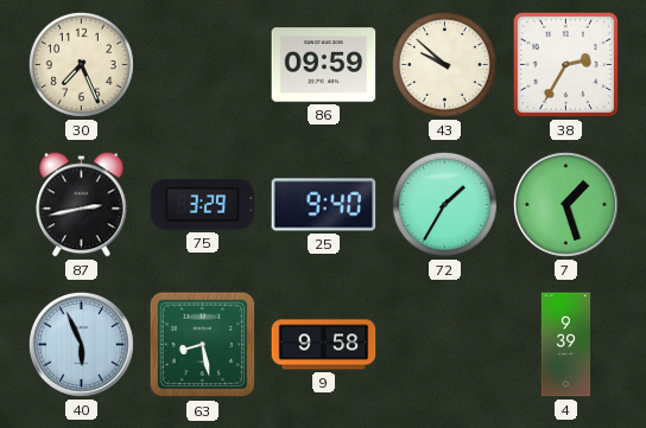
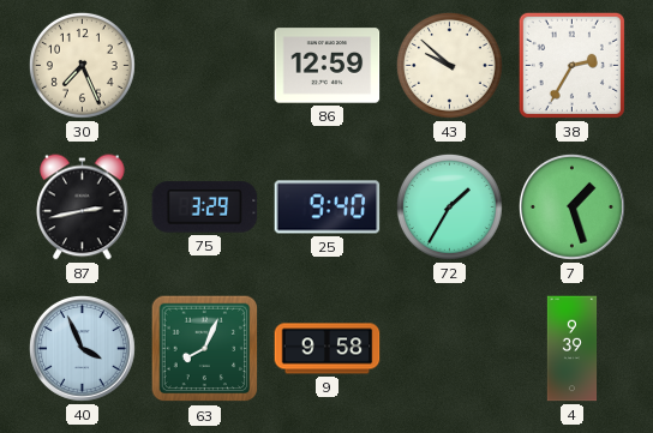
86: 09:59 -> 12:59
40: 5:56 -> 3:56
63: 8:28 -> 8:04
